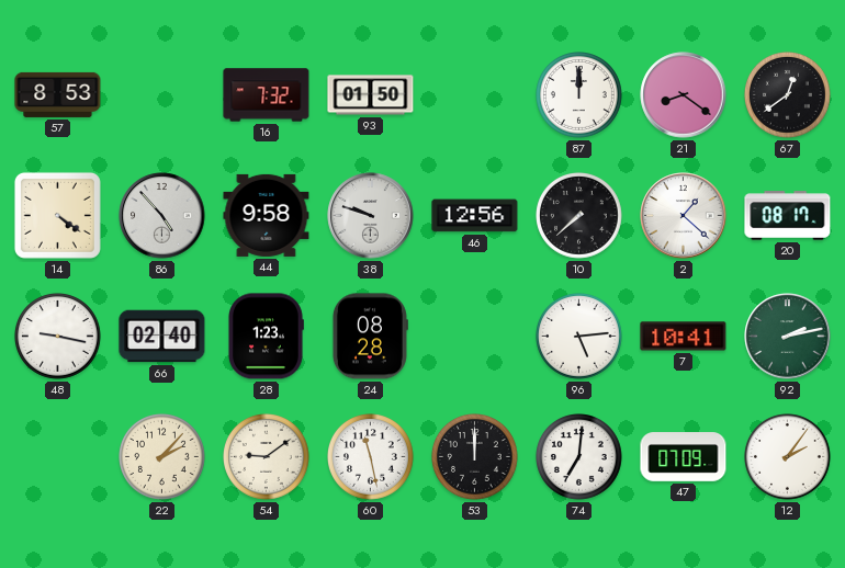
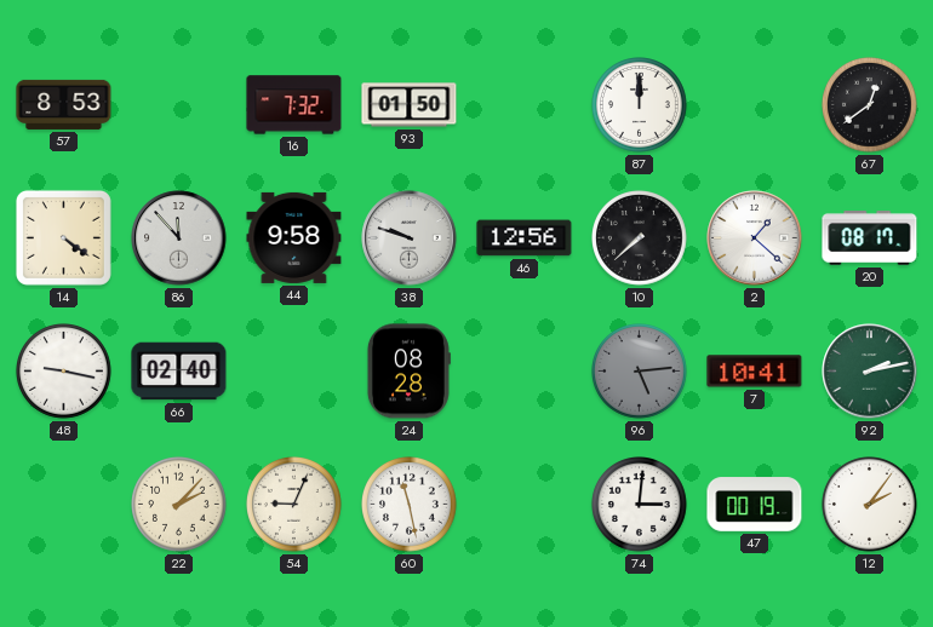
21: 8:21 -> none
86: 4:53 -> 11:53
28: 1:23 -> none
96 dial: white -> grey
54: 9:09 -> 9:04
53: 12:00 -> none
74: 7:01 -> 3:01
47: 07:09 -> 00:19
